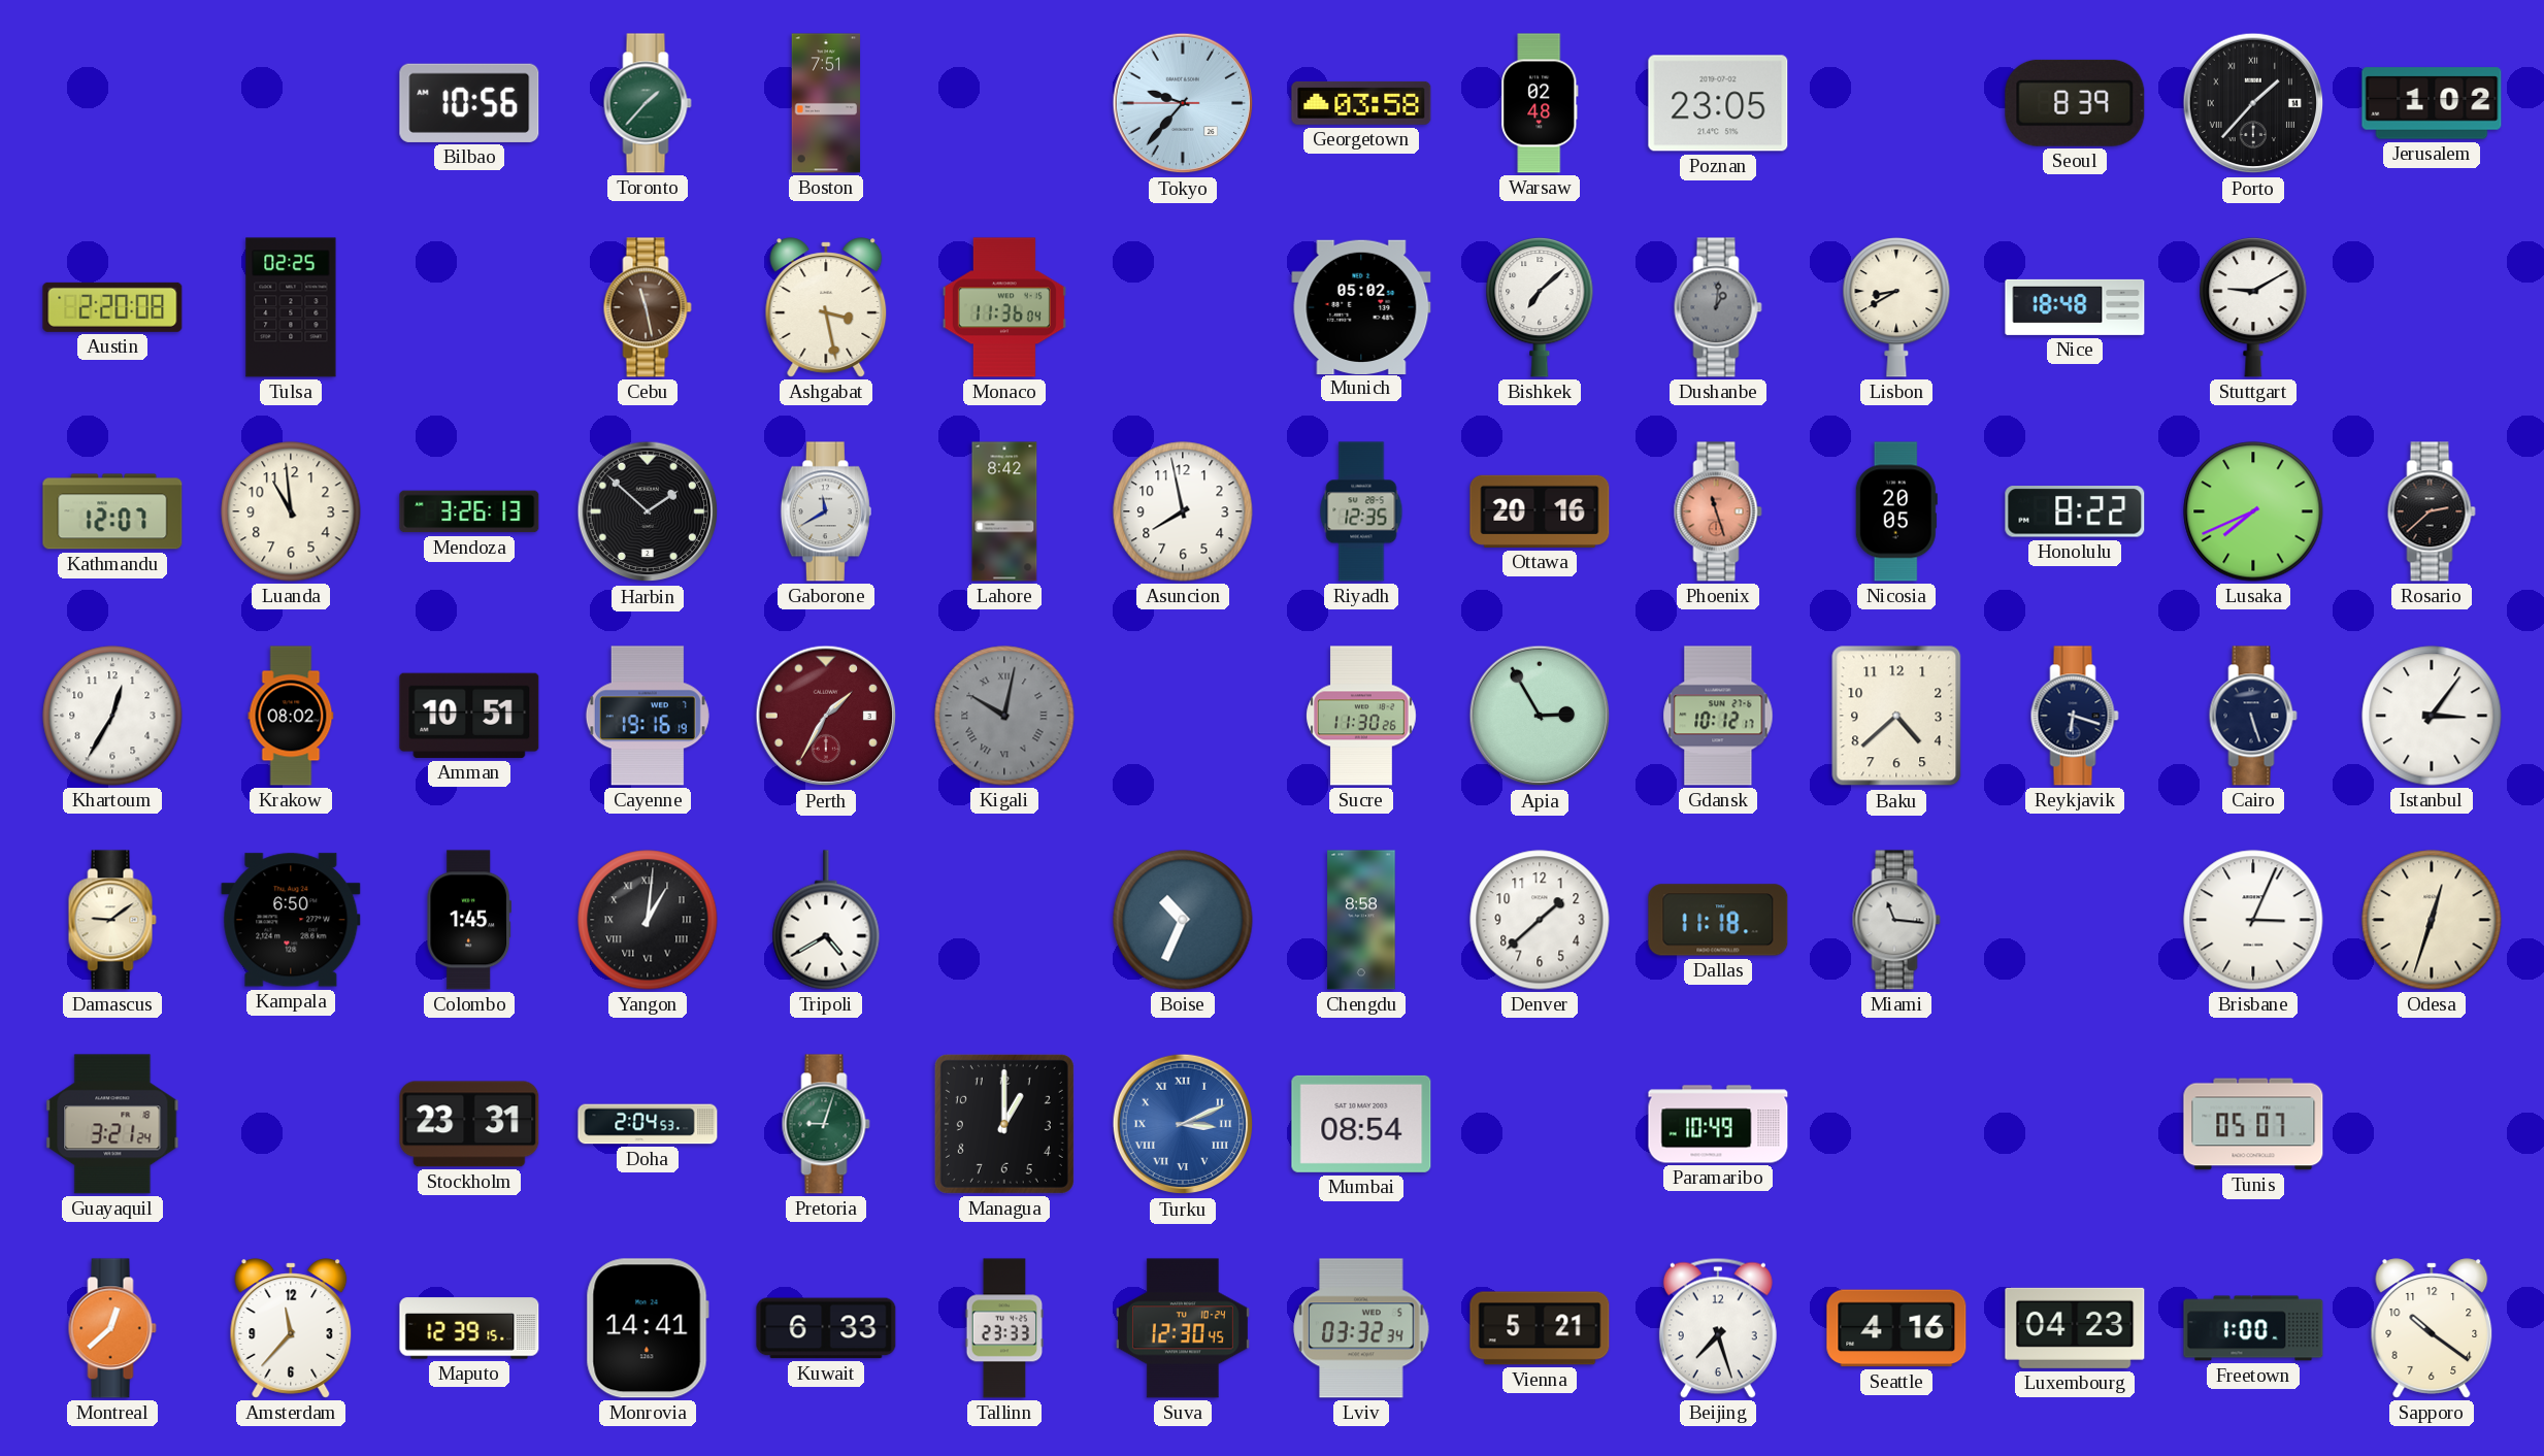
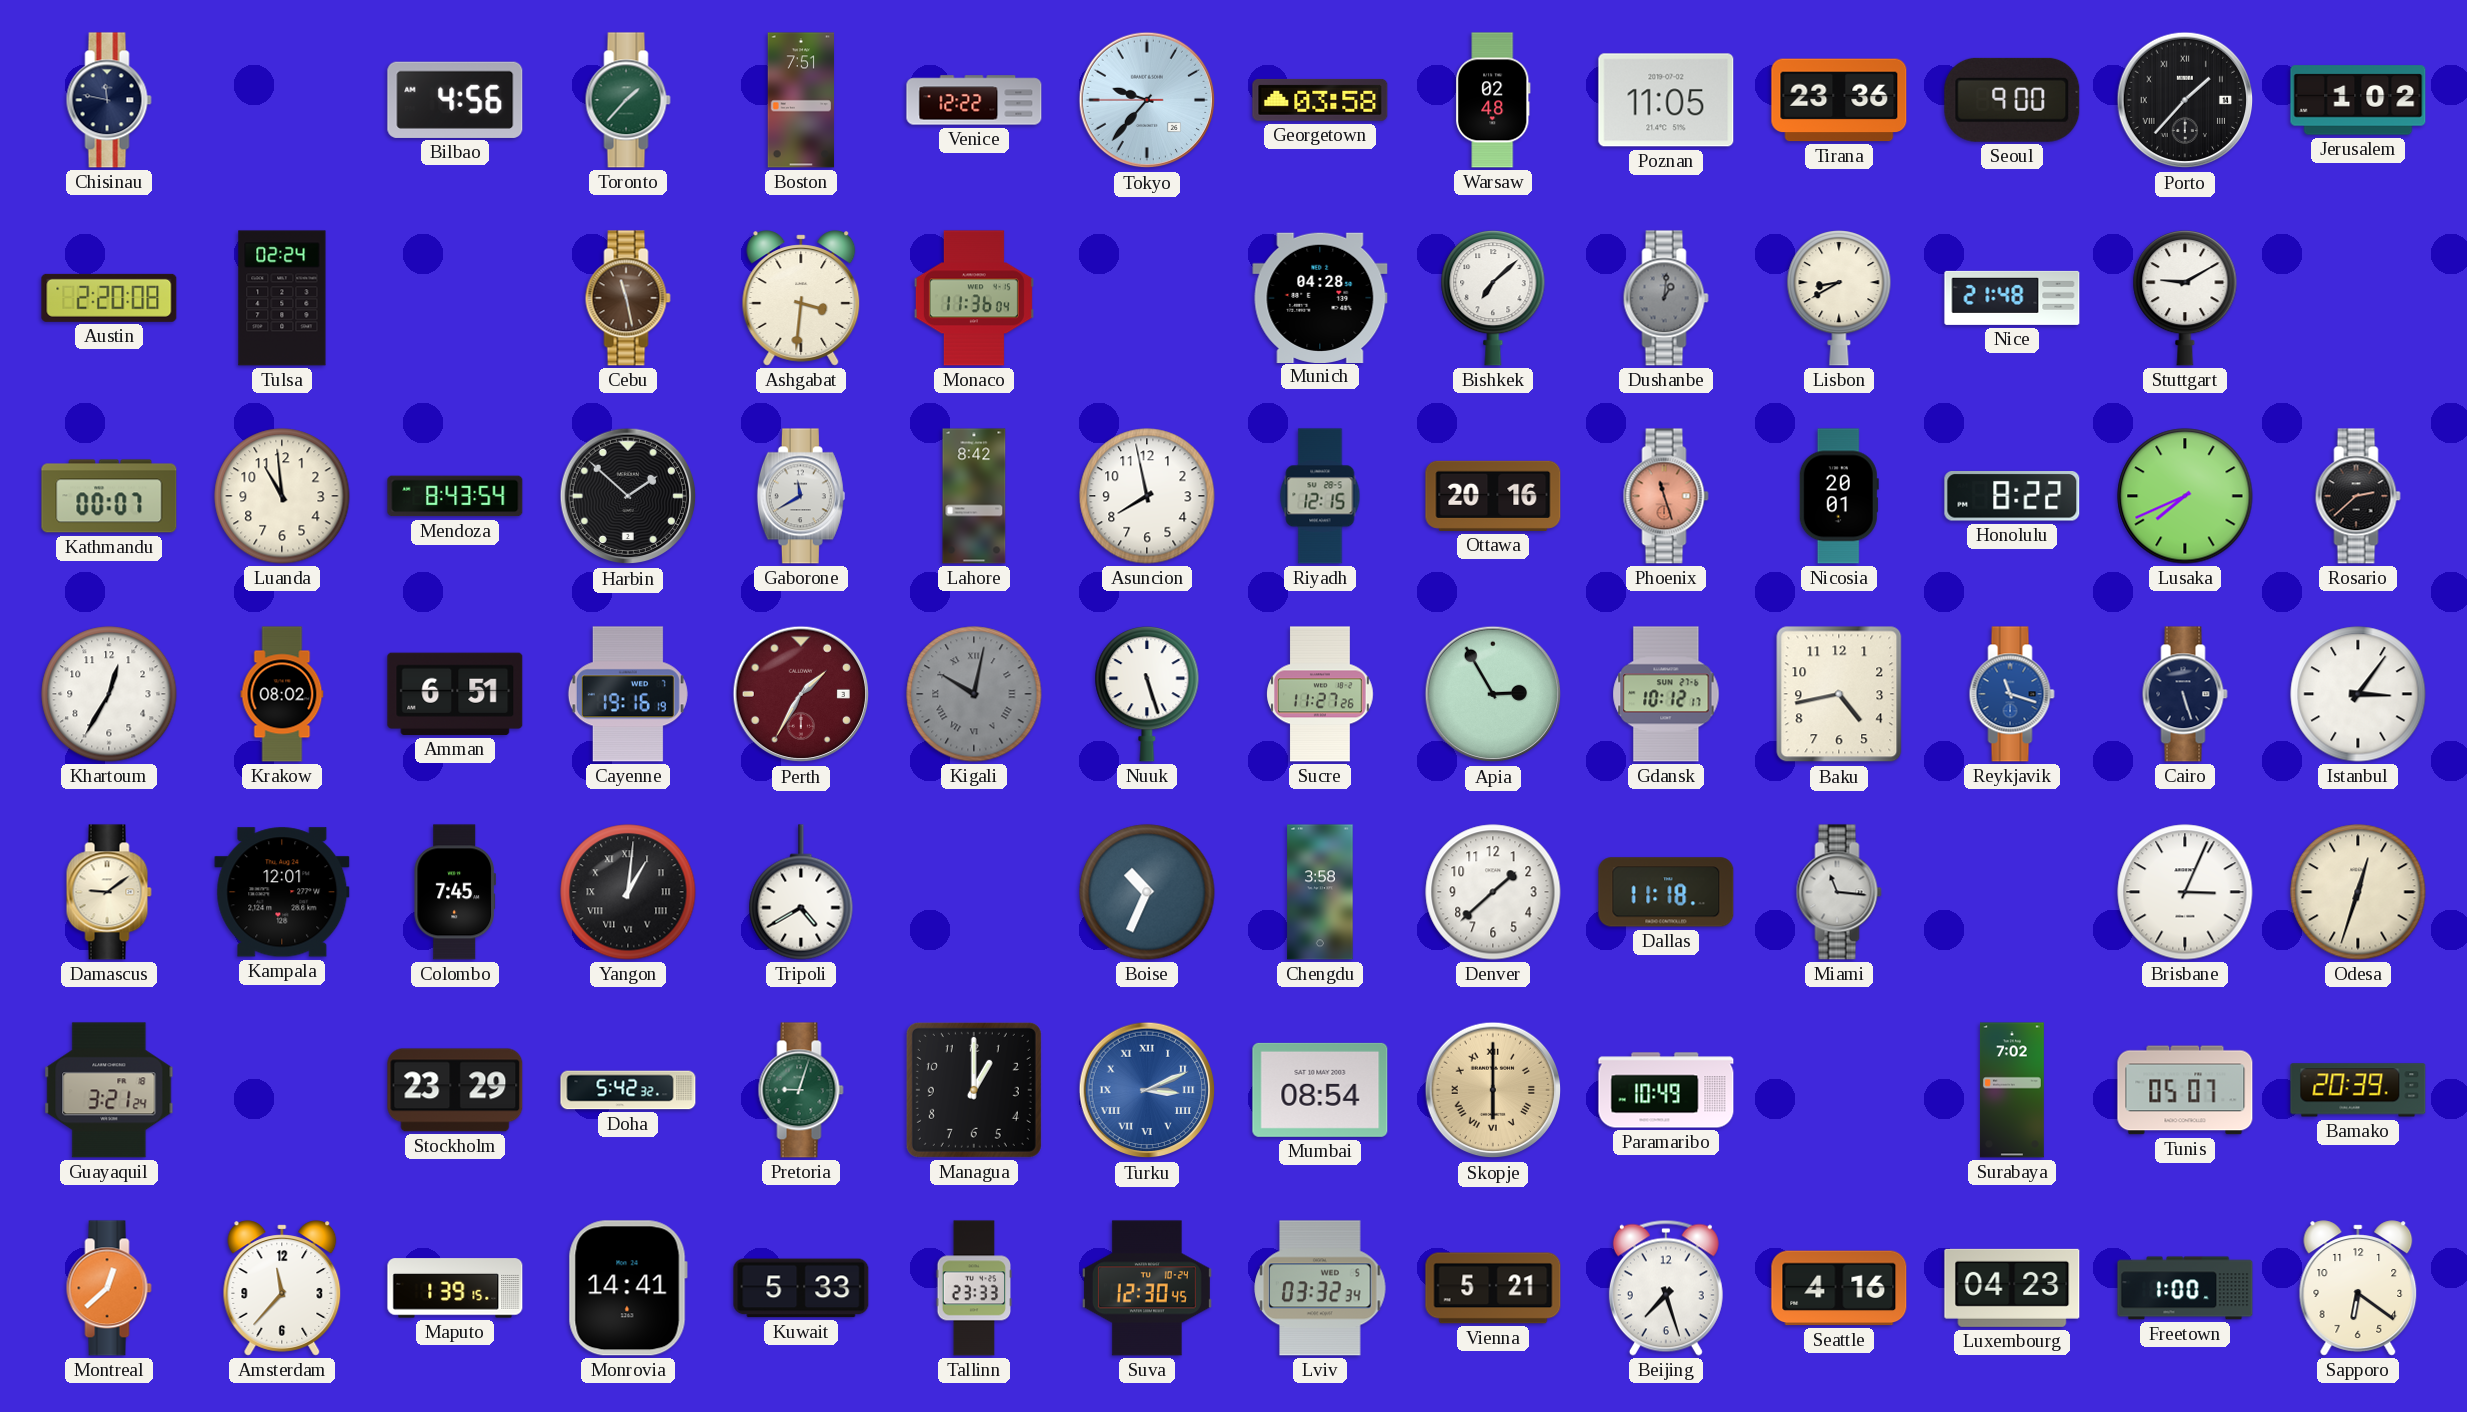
Chisinau: none -> 11:47
Bilbao: 10:56 -> 4:56
Venice: none -> 12:22
Poznan: 23:05 -> 11:05
Tirana: none -> 23:36
Seoul: 8:39 -> 9:00
Tulsa: 02:25 -> 02:24
Ashgabat: 3:28 -> 3:31
Munich: 05:02 -> 04:28
Nice: 18:48 -> 21:48
Kathmandu: 12:07 -> 00:07
Mendoza: 3:26 -> 8:43
Riyadh: 12:35 -> 12:15
Nicosia: 20:05 -> 20:01
Amman: 10:51 -> 6:51
Nuuk: none -> 5:27
Sucre: 11:30 -> 11:27
Baku: 4:38 -> 4:43
Reykjavik: 6:18 -> 11:18
Reykjavik dial: navy -> blue
Kampala: 6:50 -> 12:01
Colombo: 1:45 -> 7:45
Chengdu: 8:58 -> 3:58
Stockholm: 23:31 -> 23:29
Doha: 2:04 -> 5:42
Skopje: none -> 6:00
Surabaya: none -> 7:02
Bamako: none -> 20:39
Maputo: 12:39 -> 1:39
Kuwait: 6:33 -> 5:33
Sapporo: 10:21 -> 6:21
